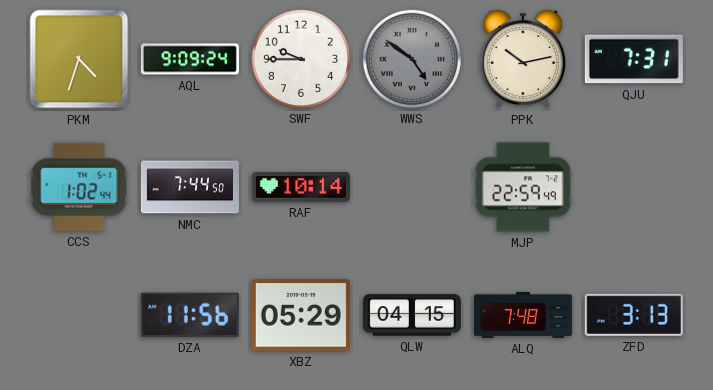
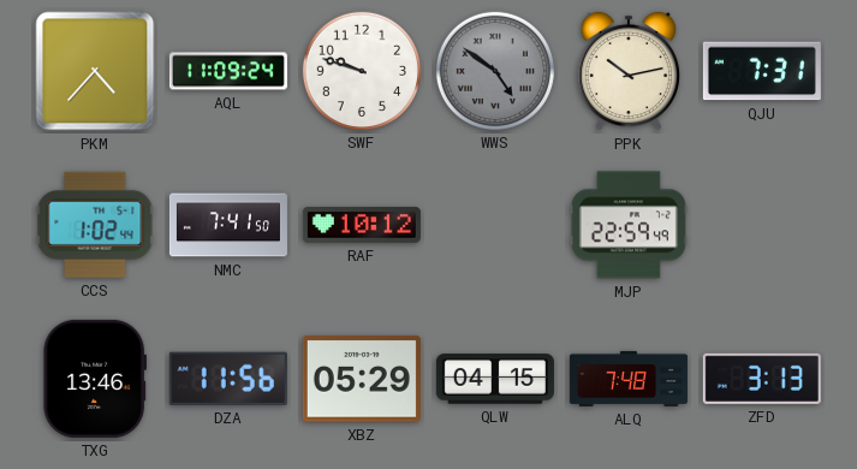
PKM: 4:33 -> 4:37
AQL: 9:09 -> 11:09
SWF: 9:45 -> 9:48
NMC: 7:44 -> 7:41
RAF: 10:14 -> 10:12
TXG: none -> 13:46
